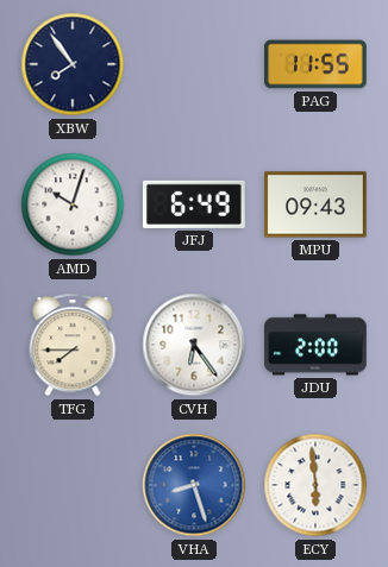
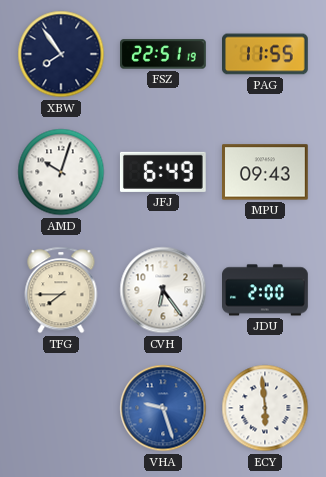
FSZ: none -> 22:51
VHA: 8:27 -> 9:27
